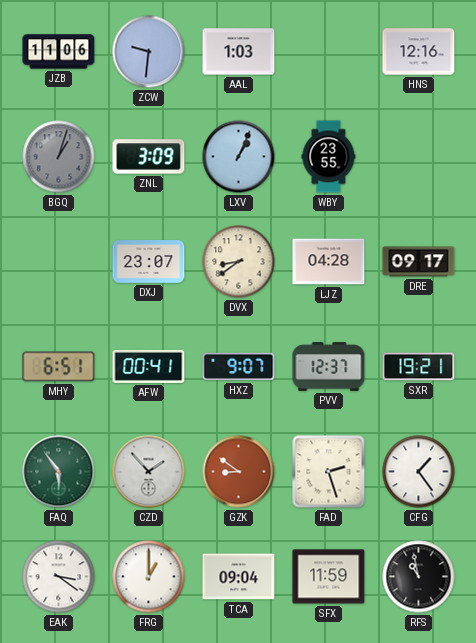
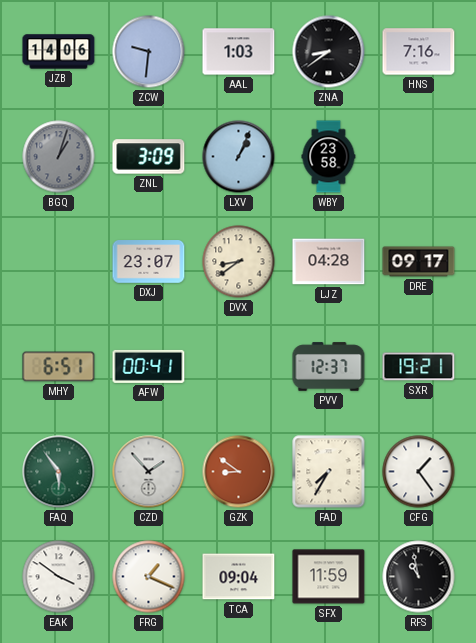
JZB: 11:06 -> 14:06
ZNA: none -> 8:39
HNS: 12:16 -> 7:16
WBY: 23:55 -> 23:58
HXZ: 9:07 -> none
FAD: 2:27 -> 7:35
EAK: 3:21 -> 3:51
FRG: 1:00 -> 1:19
